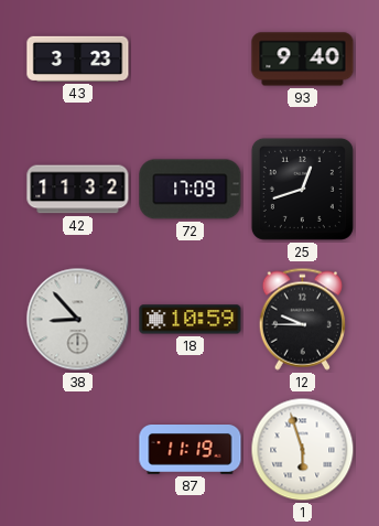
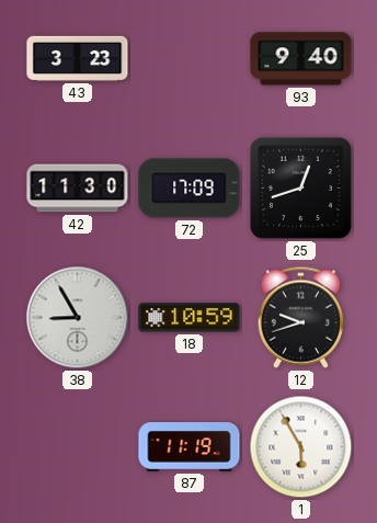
42: 11:32 -> 11:30
38: 8:53 -> 8:55
12: 9:45 -> 9:42
1: 5:57 -> 5:55
